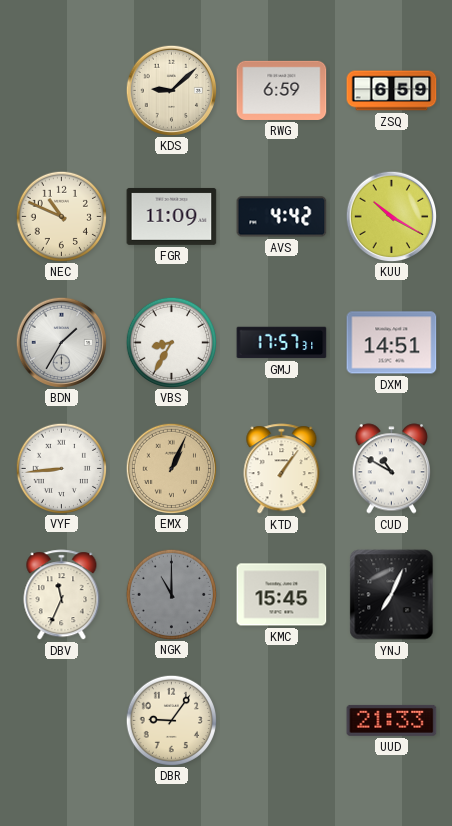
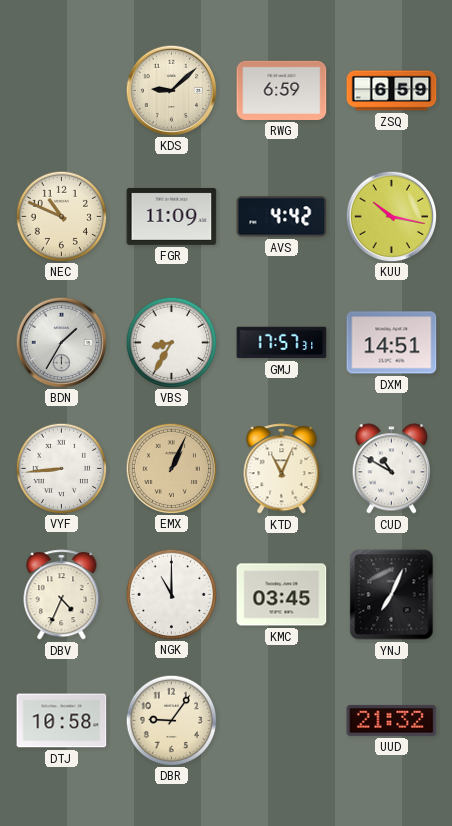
KUU: 10:20 -> 10:17
KTD: 1:06 -> 11:04
DBV: 11:34 -> 4:34
NGK dial: grey -> white
KMC: 15:45 -> 03:45
DTJ: none -> 10:58
UUD: 21:33 -> 21:32
